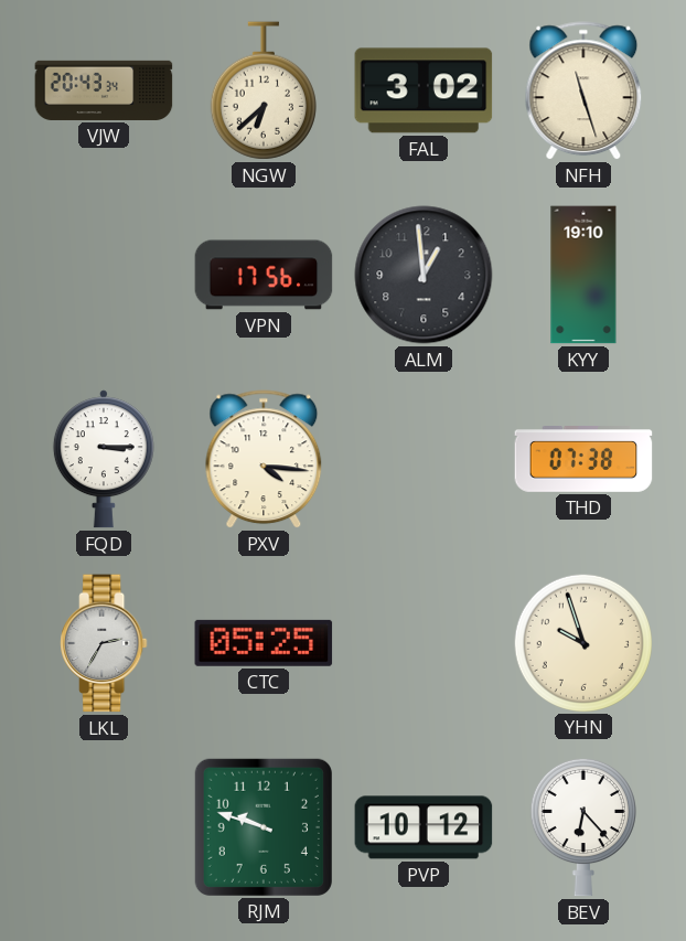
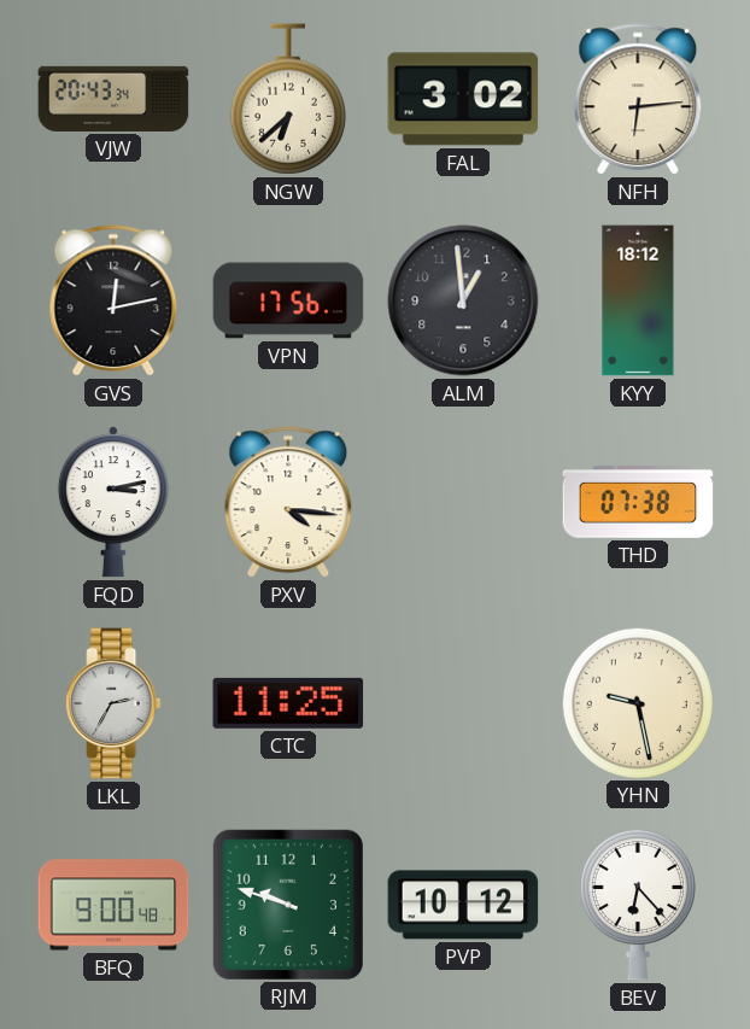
NFH: 11:27 -> 6:14
GVS: none -> 12:13
KYY: 19:10 -> 18:12
FQD: 3:15 -> 3:13
CTC: 05:25 -> 11:25
YHN: 9:57 -> 9:28
BFQ: none -> 9:00
